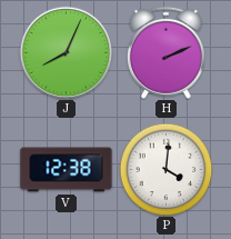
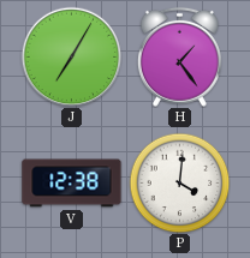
J: 8:04 -> 7:05
H: 2:11 -> 1:24
